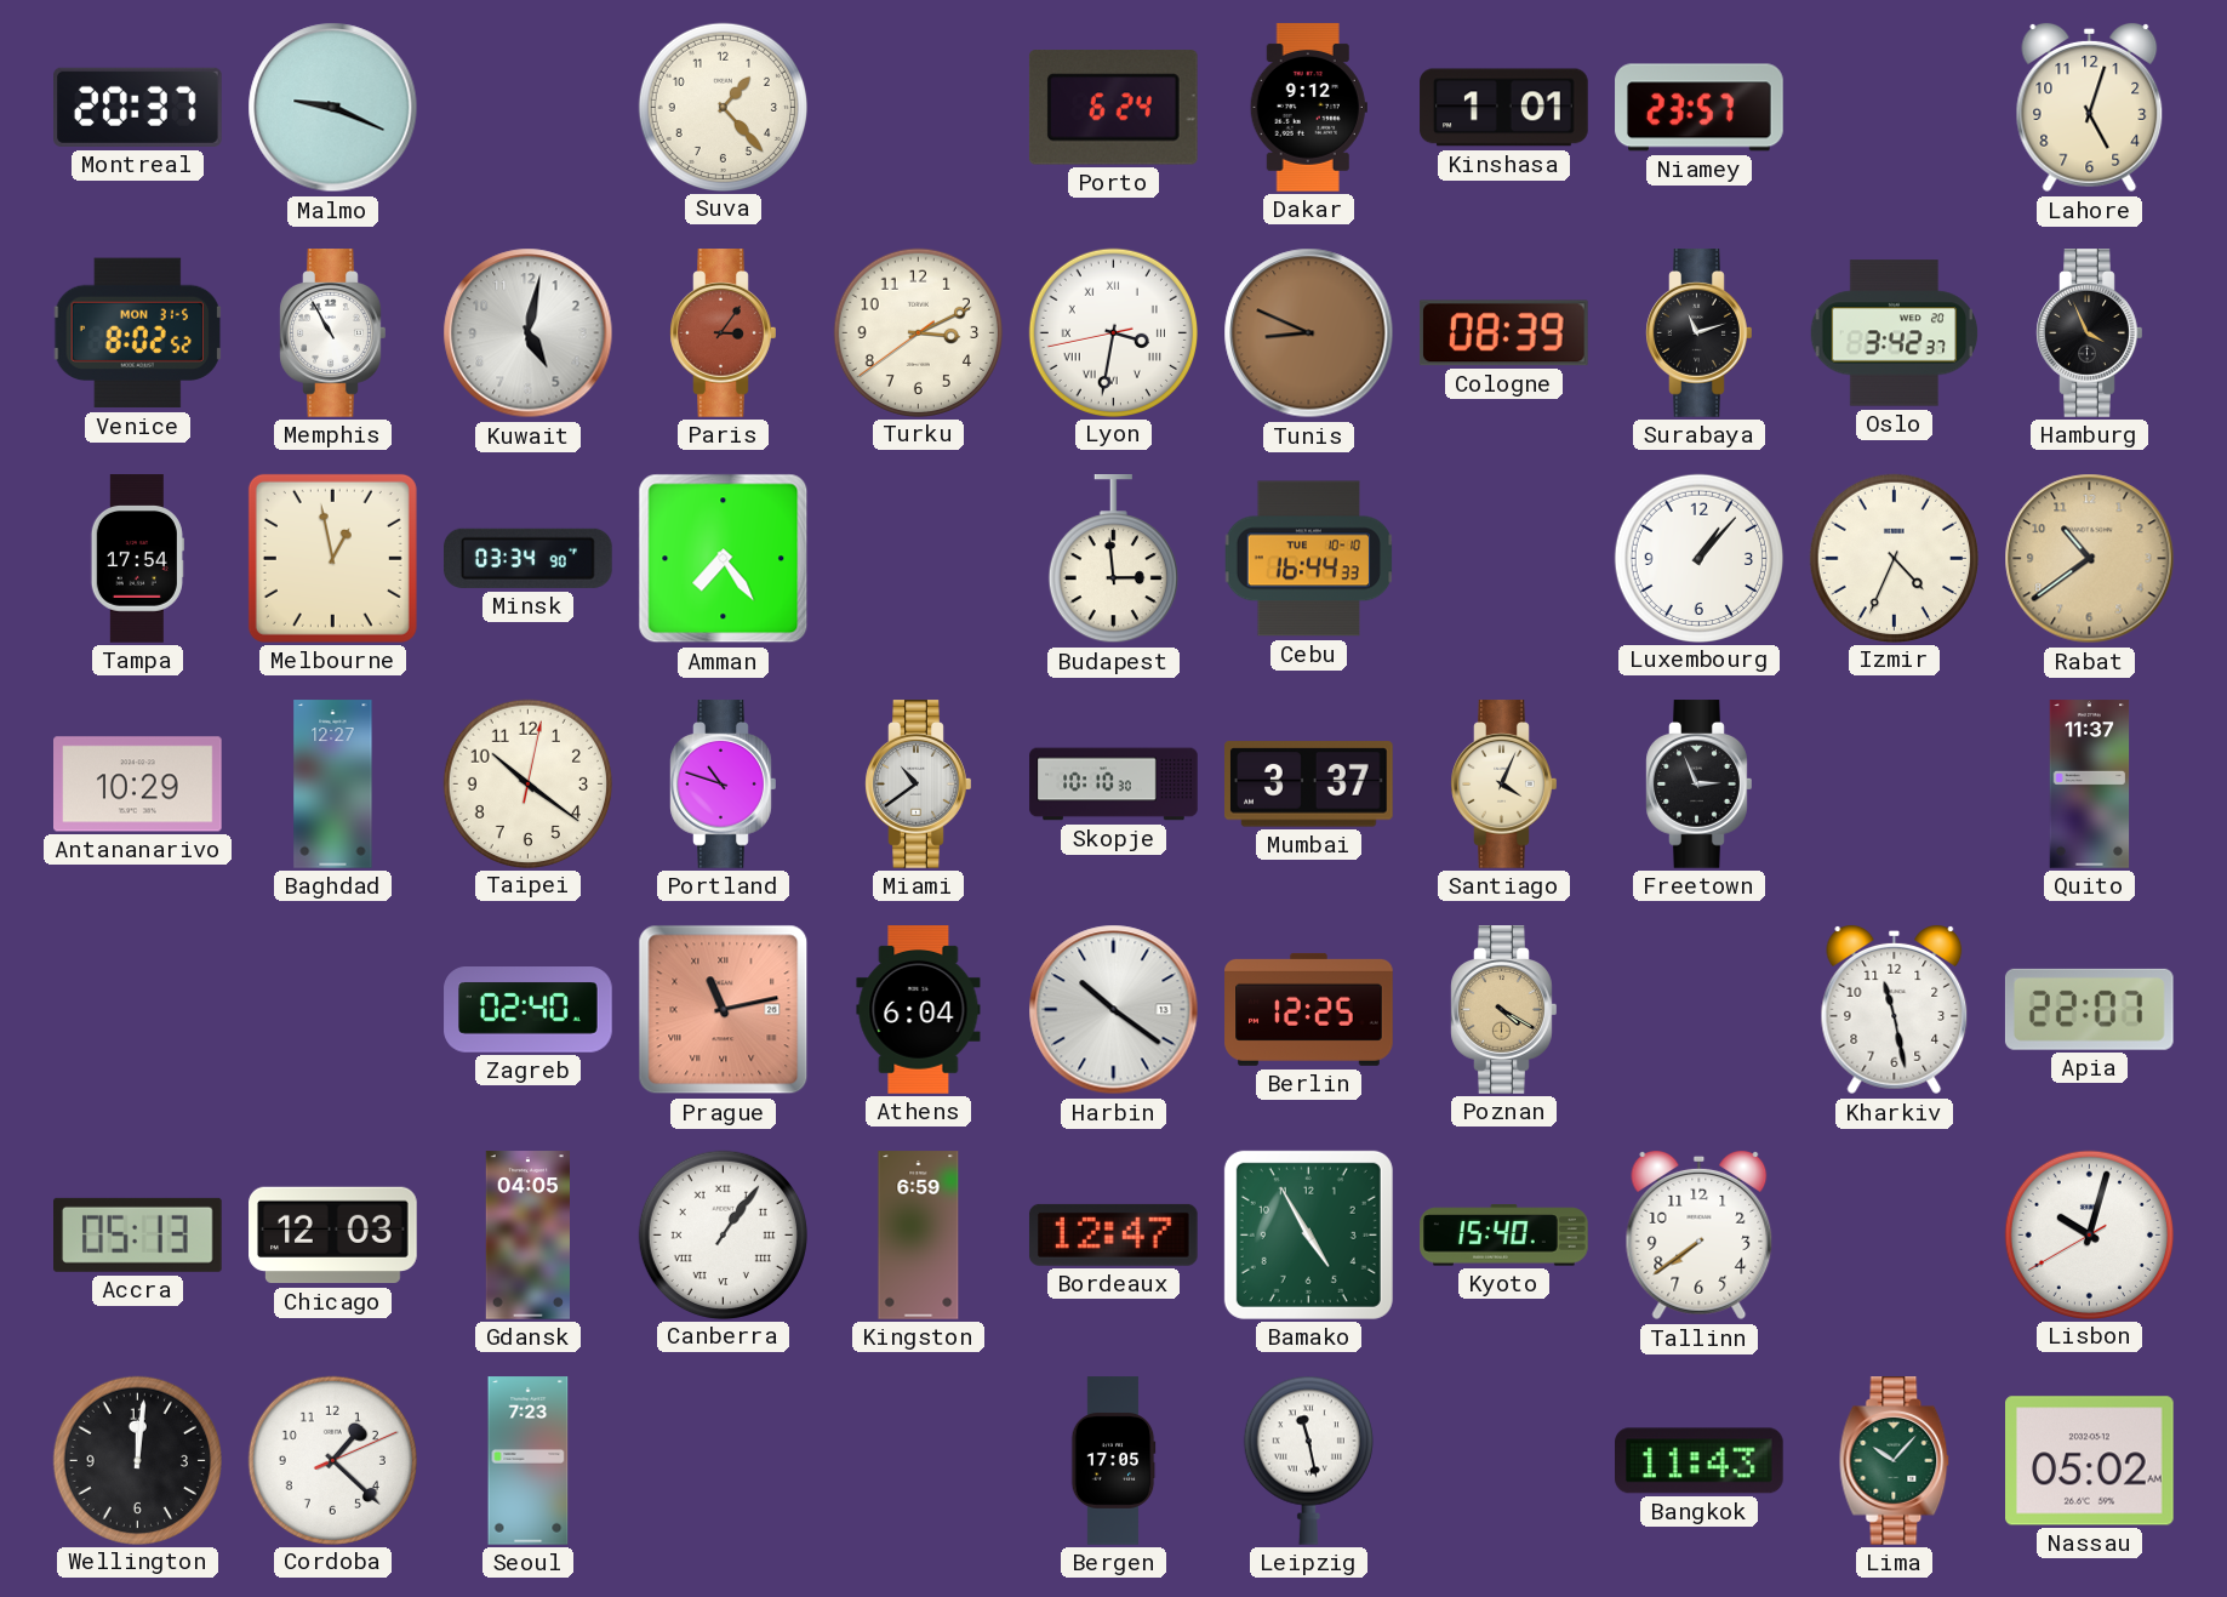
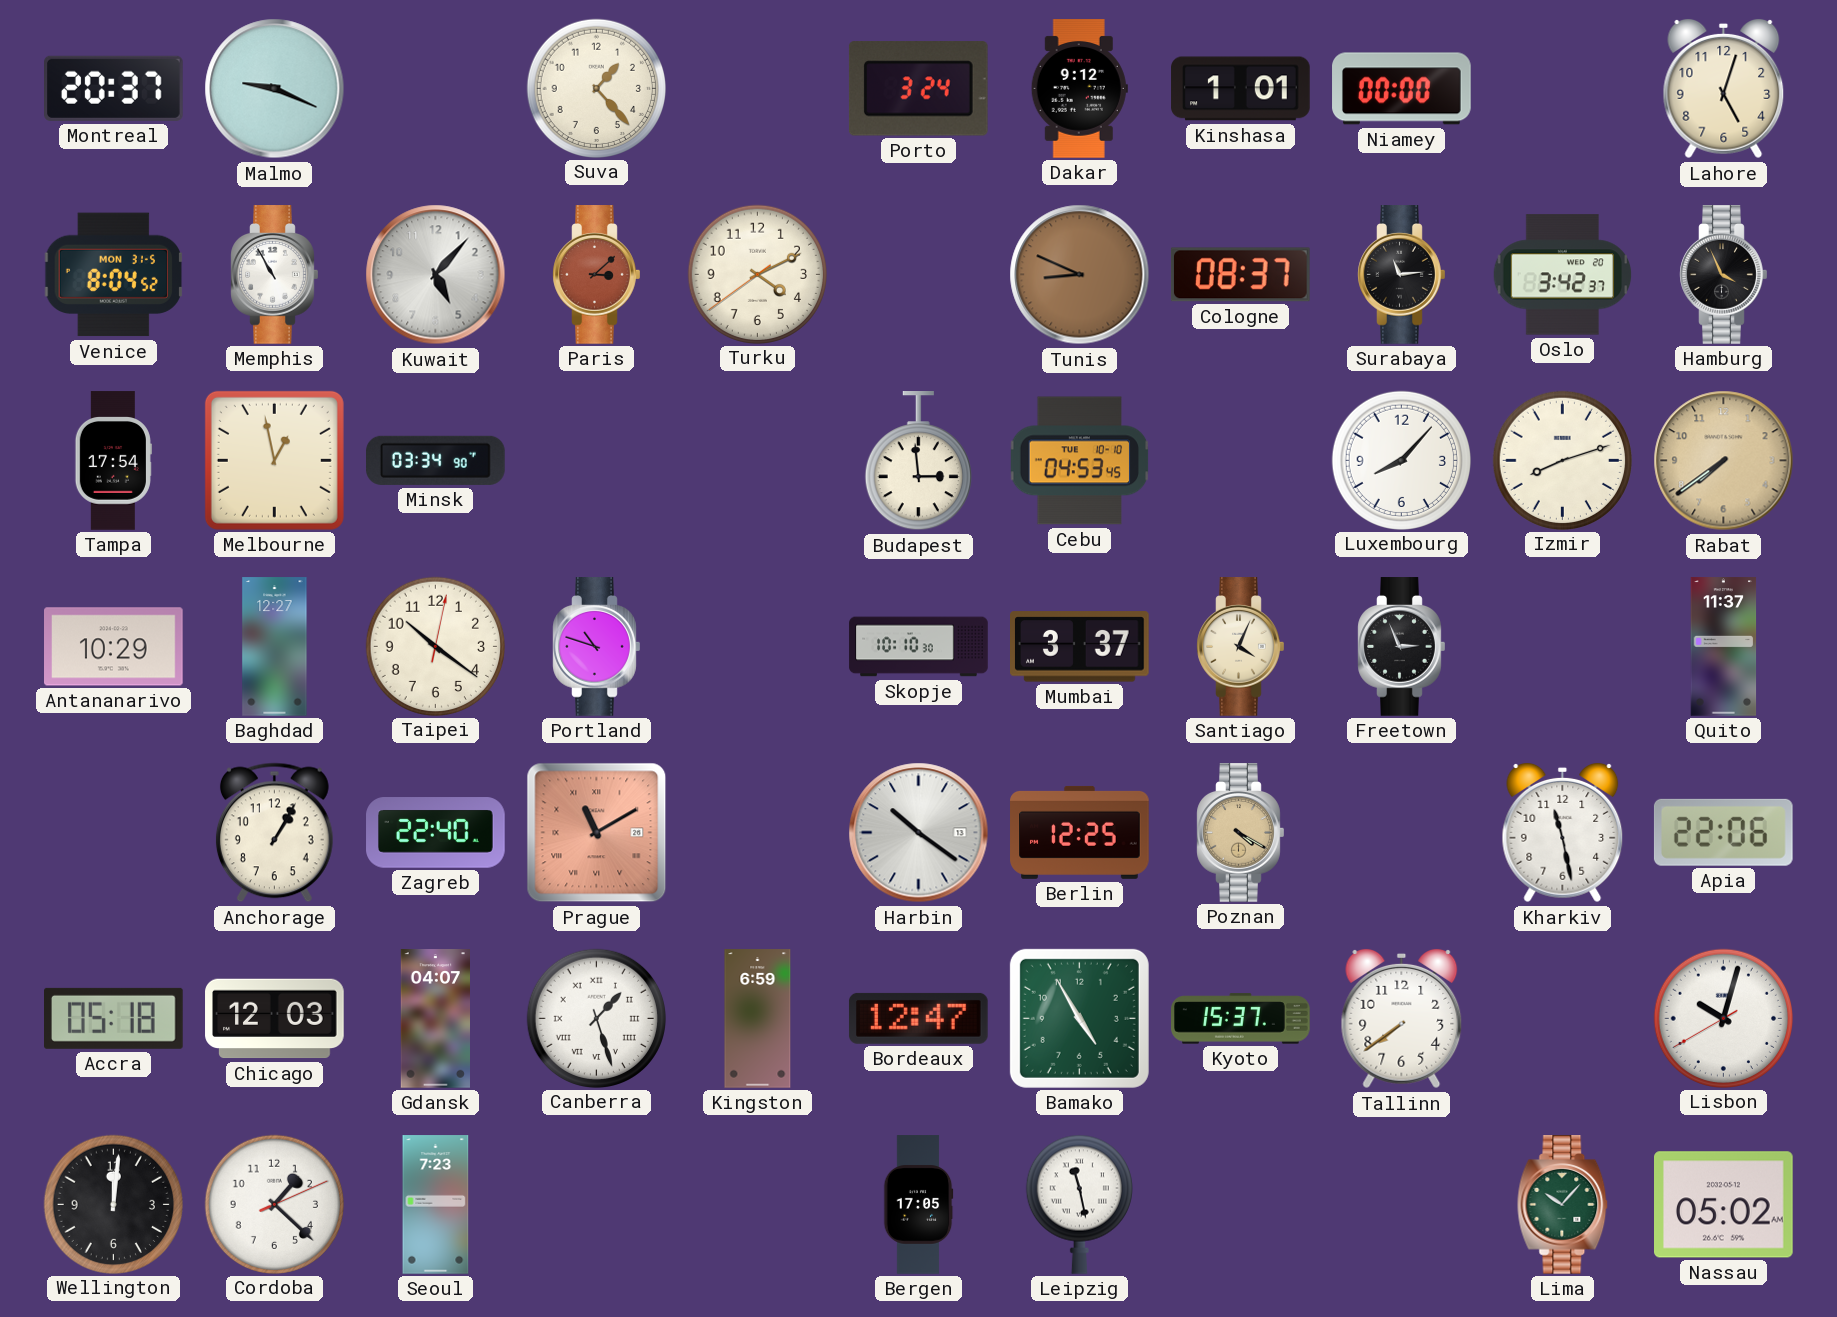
Porto: 6:24 -> 3:24
Niamey: 23:57 -> 00:00
Venice: 8:02 -> 8:04
Kuwait: 5:02 -> 5:07
Paris: 3:06 -> 3:08
Turku: 3:10 -> 4:10
Lyon: 3:31 -> none
Cologne: 08:39 -> 08:37
Surabaya: 11:12 -> 11:14
Amman: 7:24 -> none
Cebu: 16:44 -> 04:53
Luxembourg: 1:07 -> 8:07
Izmir: 4:34 -> 8:12
Rabat: 10:39 -> 7:39
Miami: 10:39 -> none
Anchorage: none -> 1:05
Zagreb: 02:40 -> 22:40
Prague: 11:13 -> 11:10
Athens: 6:04 -> none
Apia: 22:07 -> 22:06
Accra: 05:13 -> 05:18
Gdansk: 04:05 -> 04:07
Canberra: 1:06 -> 1:27
Kyoto: 15:40 -> 15:37
Bangkok: 11:43 -> none
